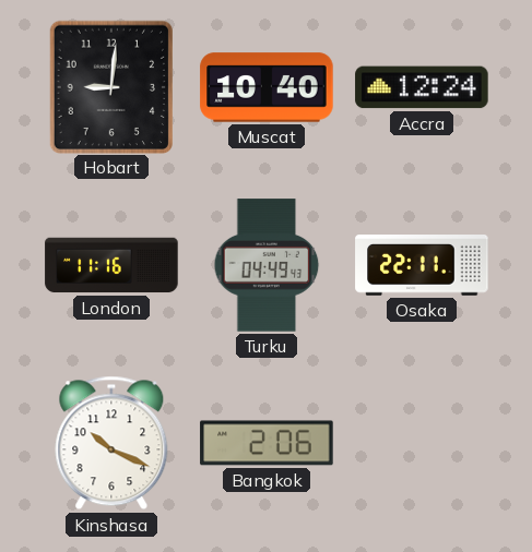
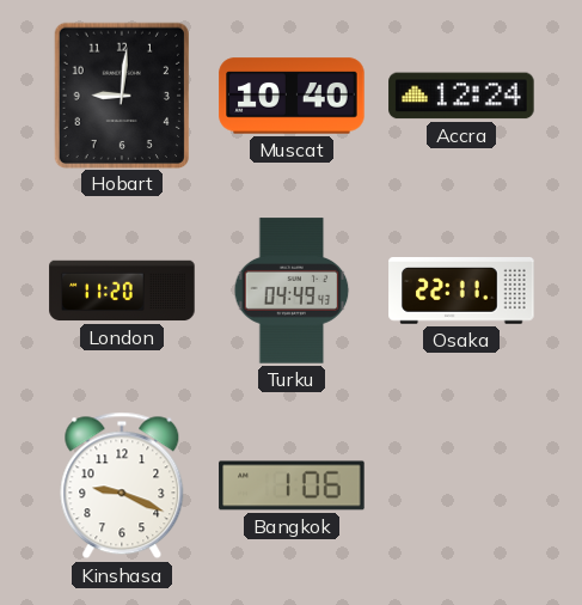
London: 11:16 -> 11:20
Kinshasa: 10:19 -> 9:19
Bangkok: 2:06 -> 1:06
